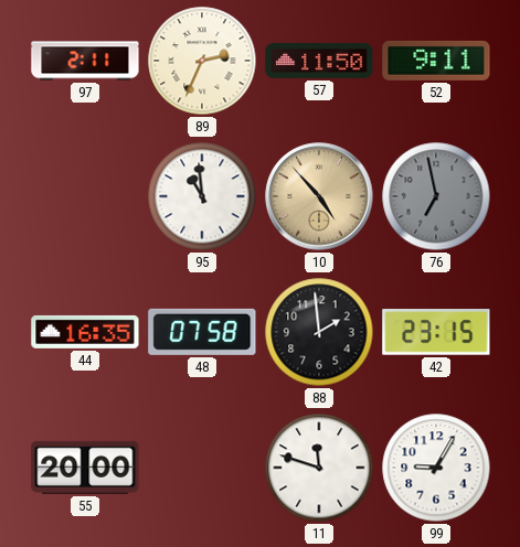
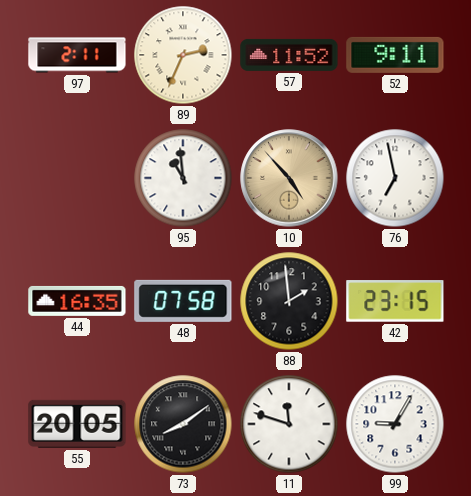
57: 11:50 -> 11:52
76 dial: grey -> white
55: 20:00 -> 20:05
73: none -> 8:09
